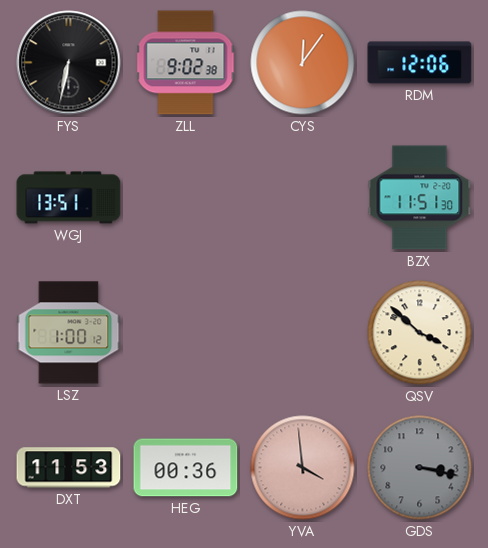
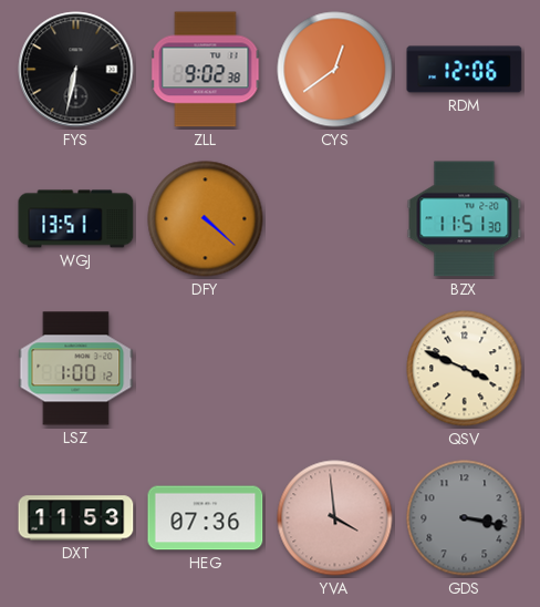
CYS: 12:06 -> 12:39
DFY: none -> 4:22
QSV: 3:52 -> 3:49
HEG: 00:36 -> 07:36
